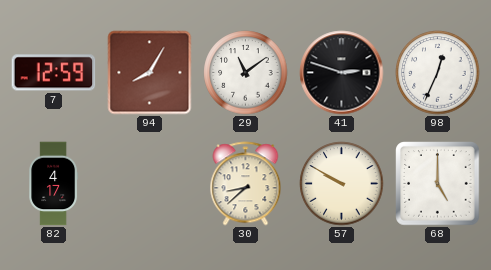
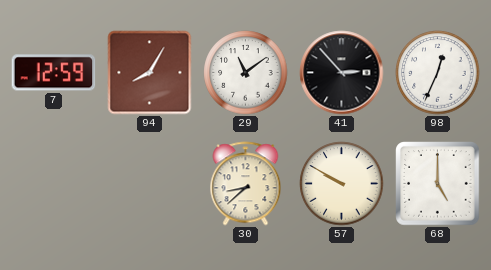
41: 2:48 -> 2:53
82: 4:17 -> none
